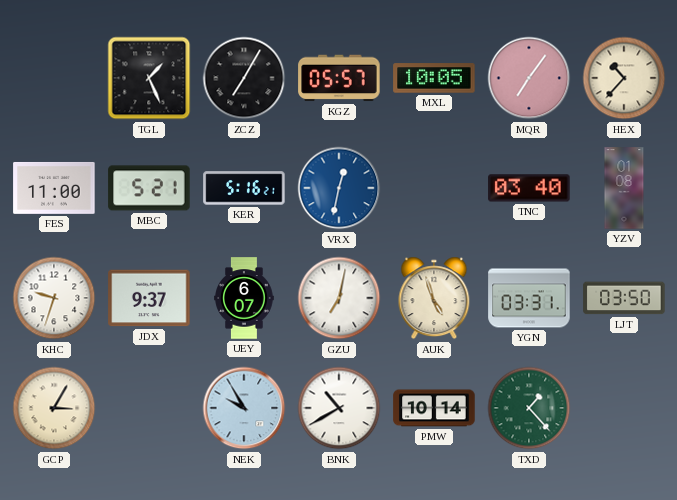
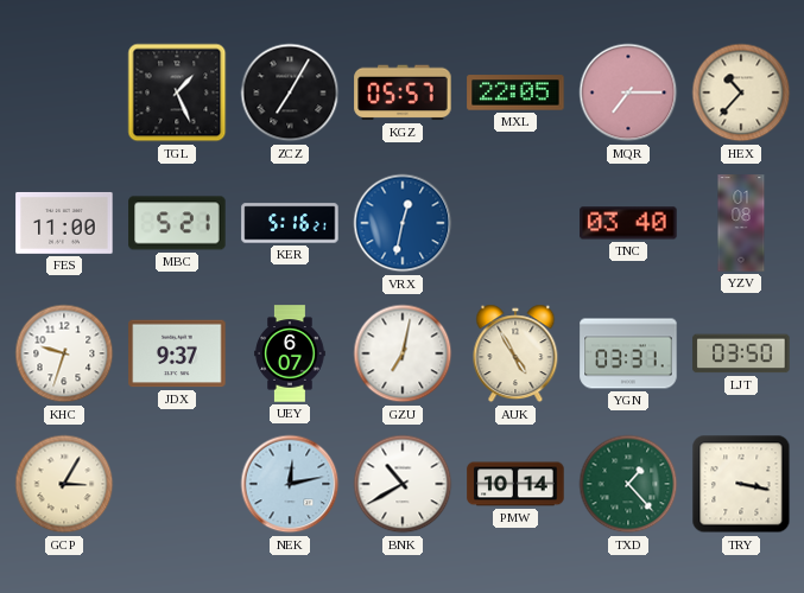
MXL: 10:05 -> 22:05
MQR: 7:06 -> 7:15
AUK: 4:57 -> 4:55
NEK: 9:55 -> 12:13
TRY: none -> 3:17
